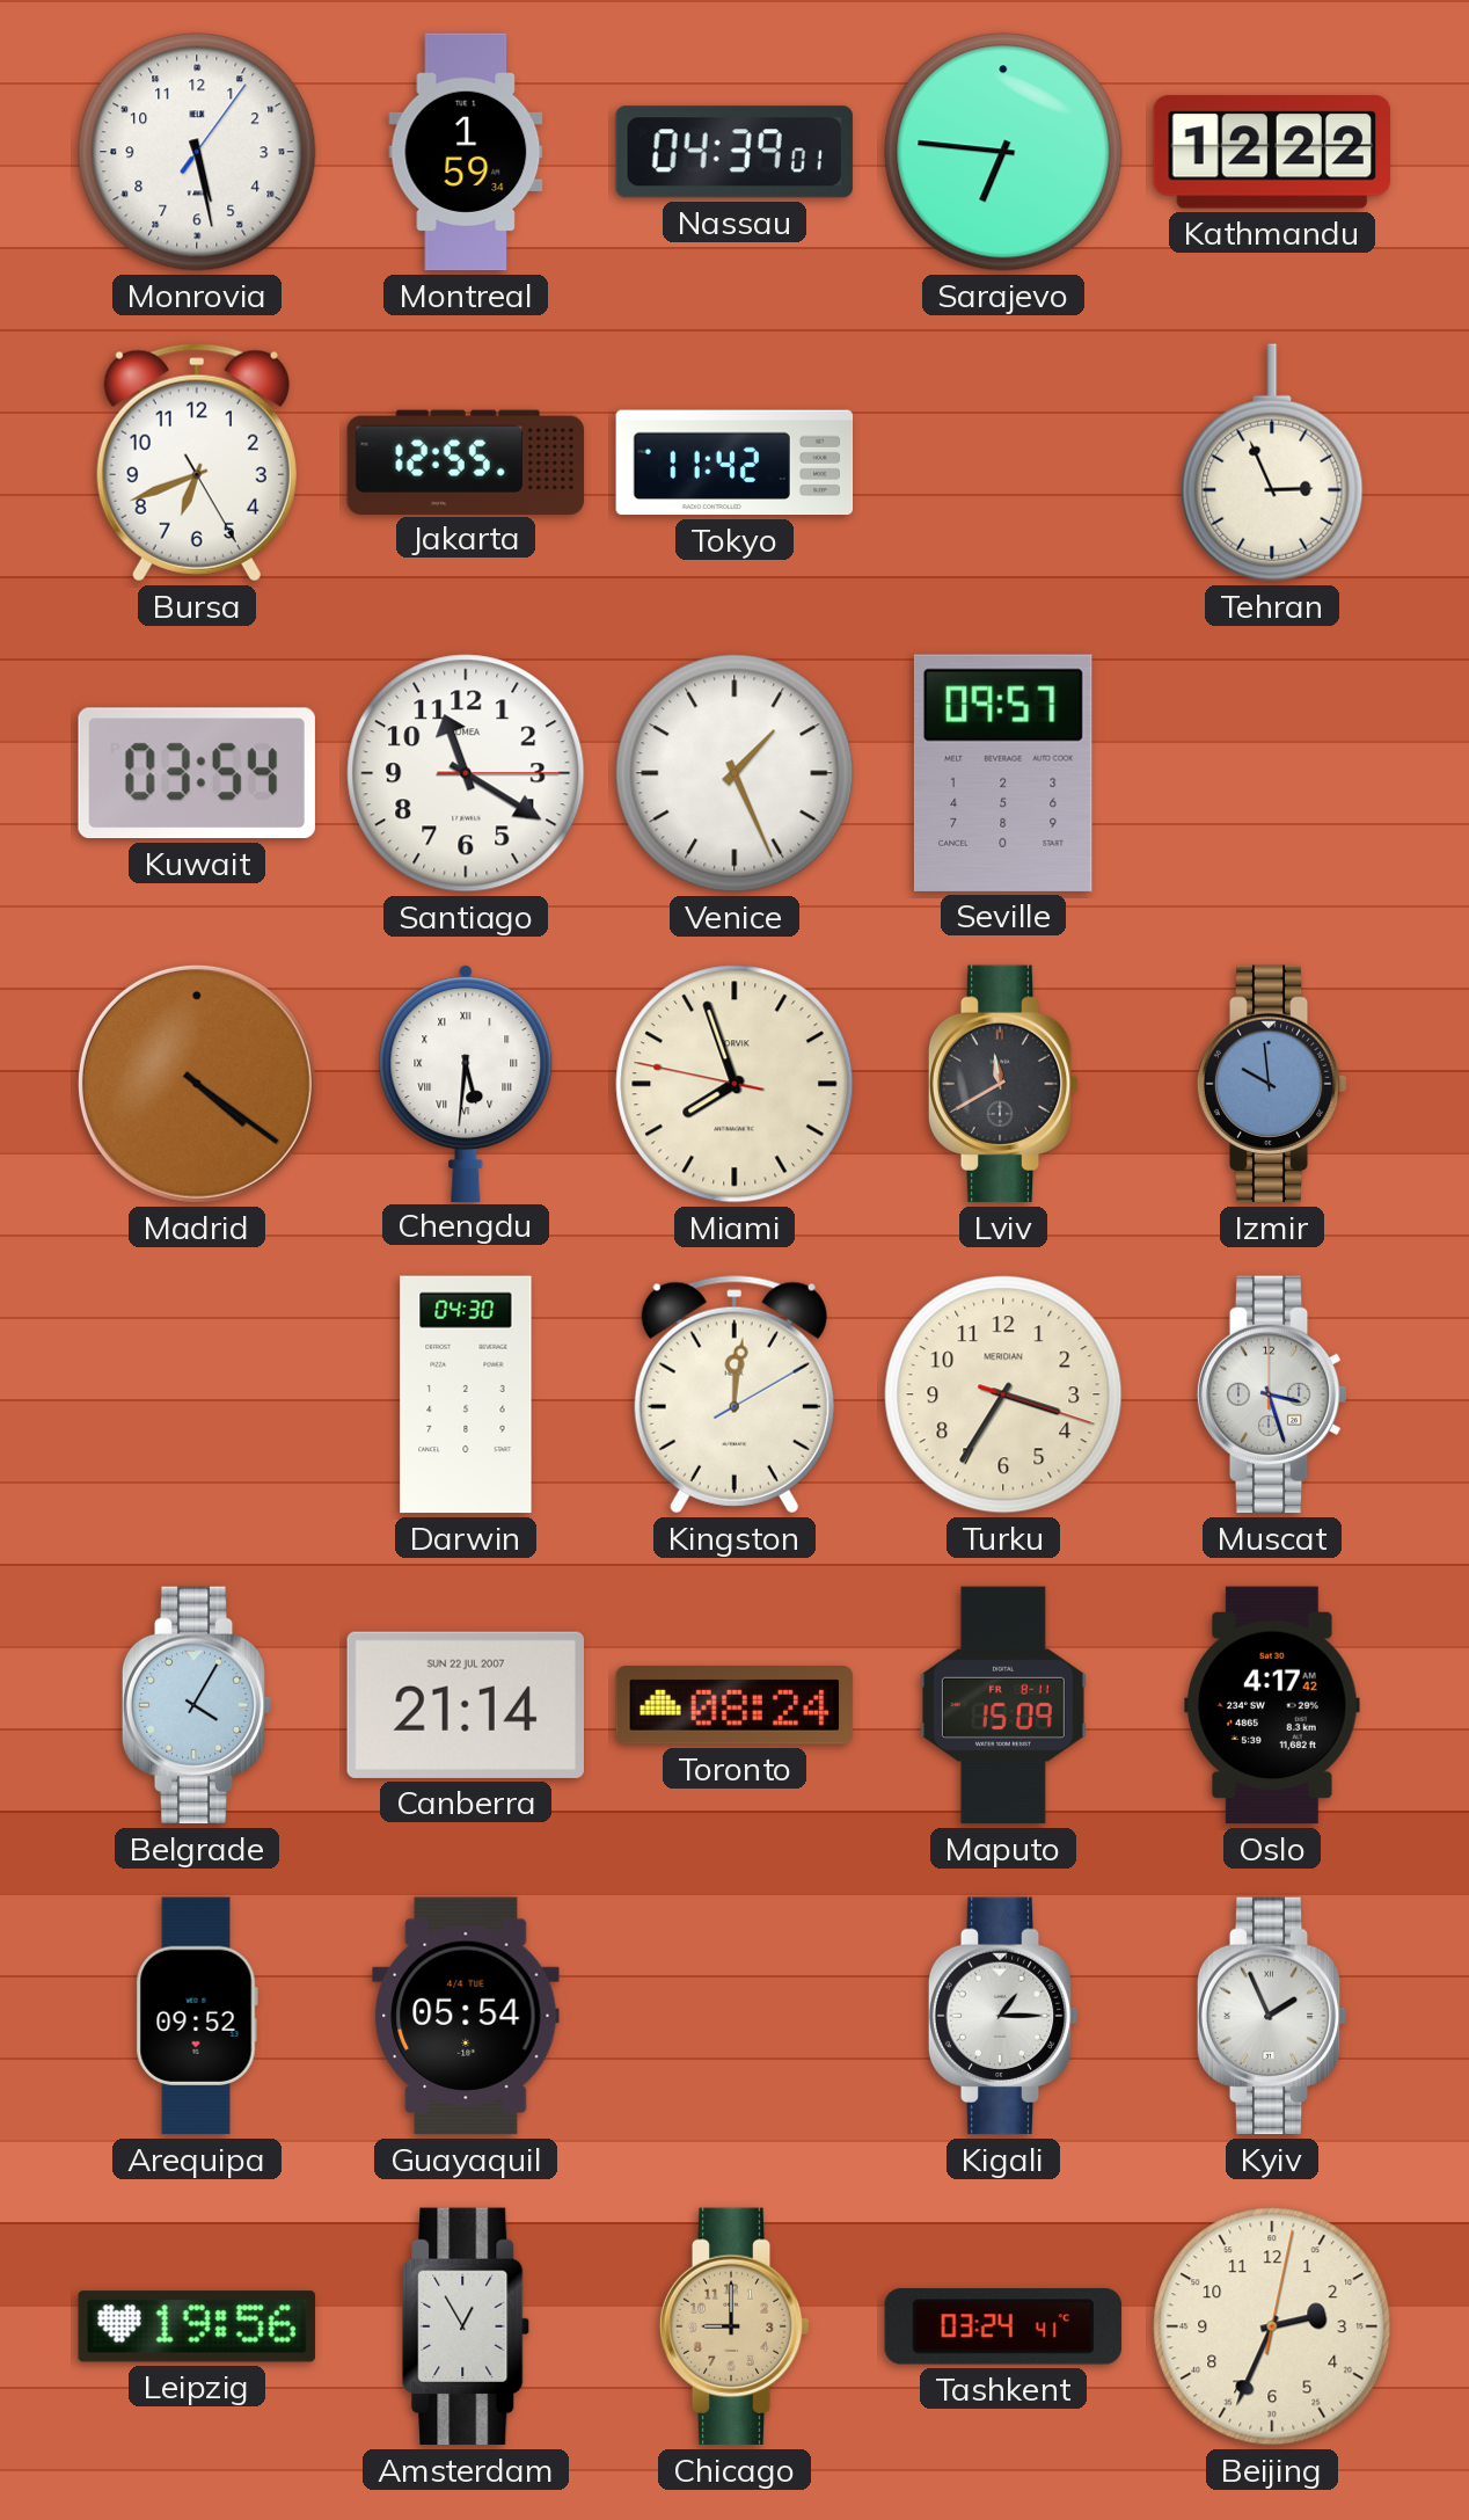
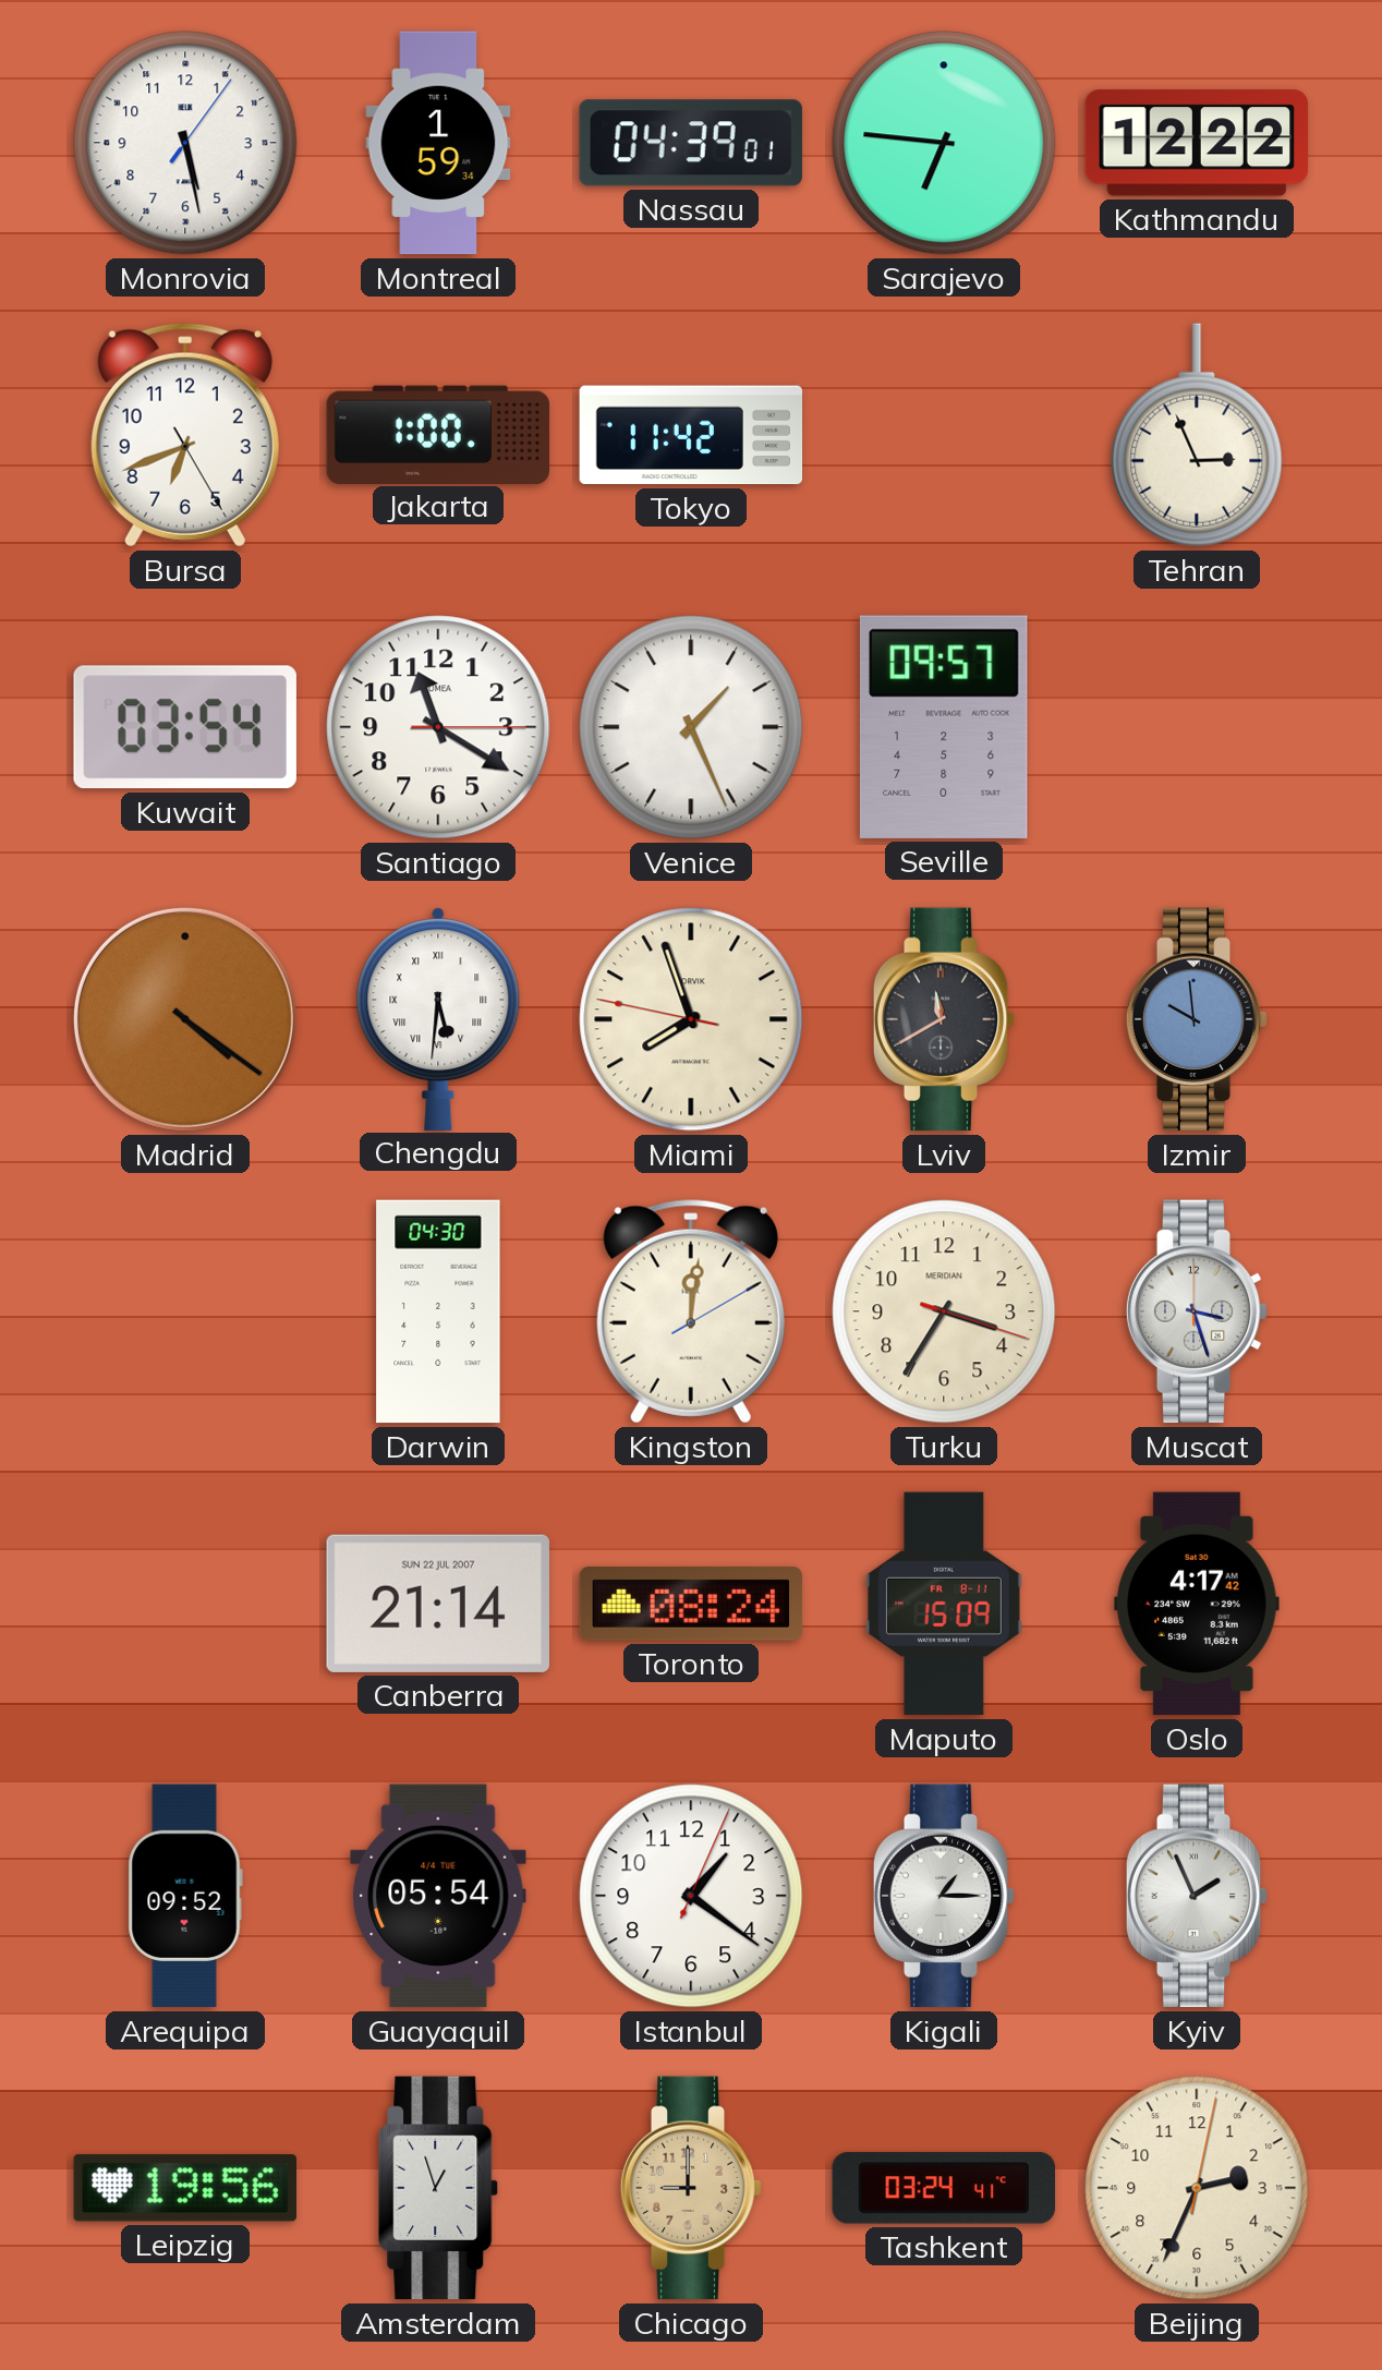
Jakarta: 12:55 -> 1:00
Belgrade: 4:05 -> none
Istanbul: none -> 1:21
Amsterdam: 12:55 -> 12:57
